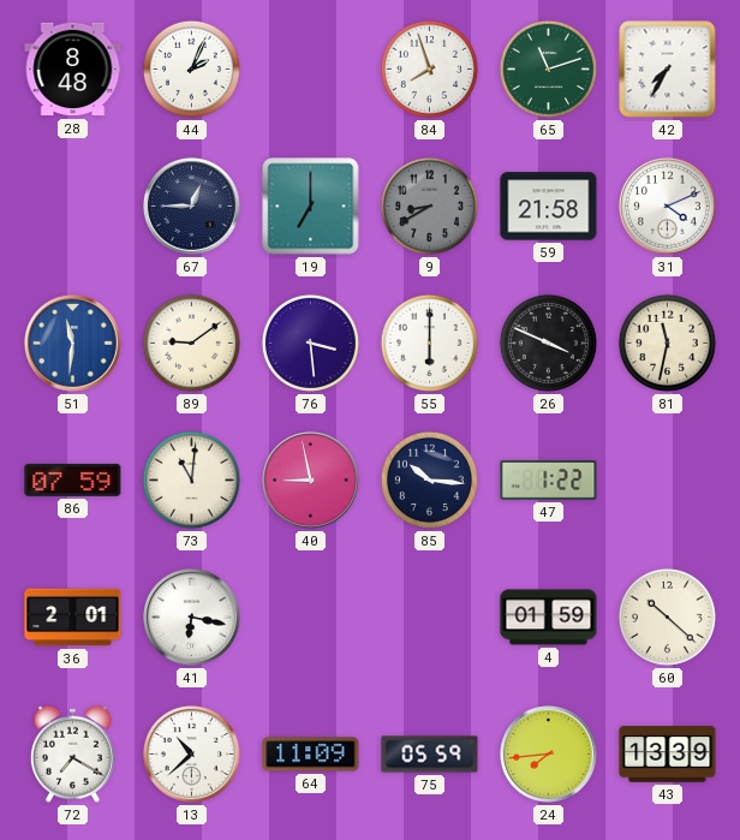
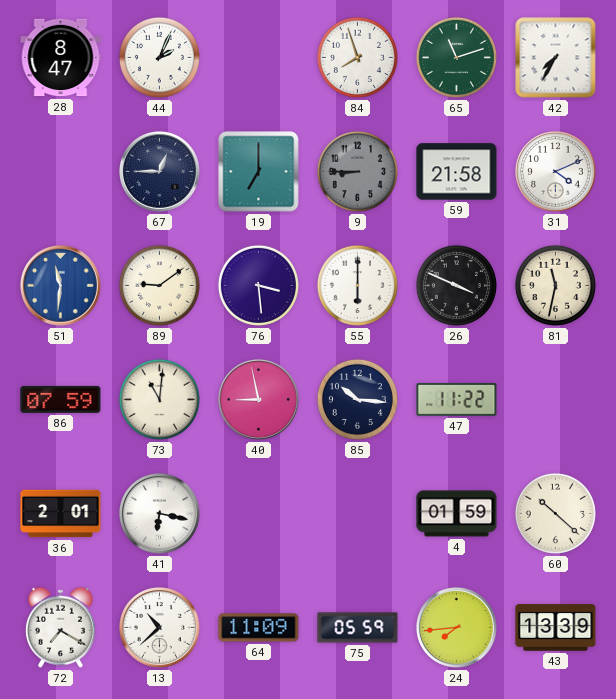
28: 8:48 -> 8:47
9: 8:40 -> 8:45
47: 1:22 -> 11:22
